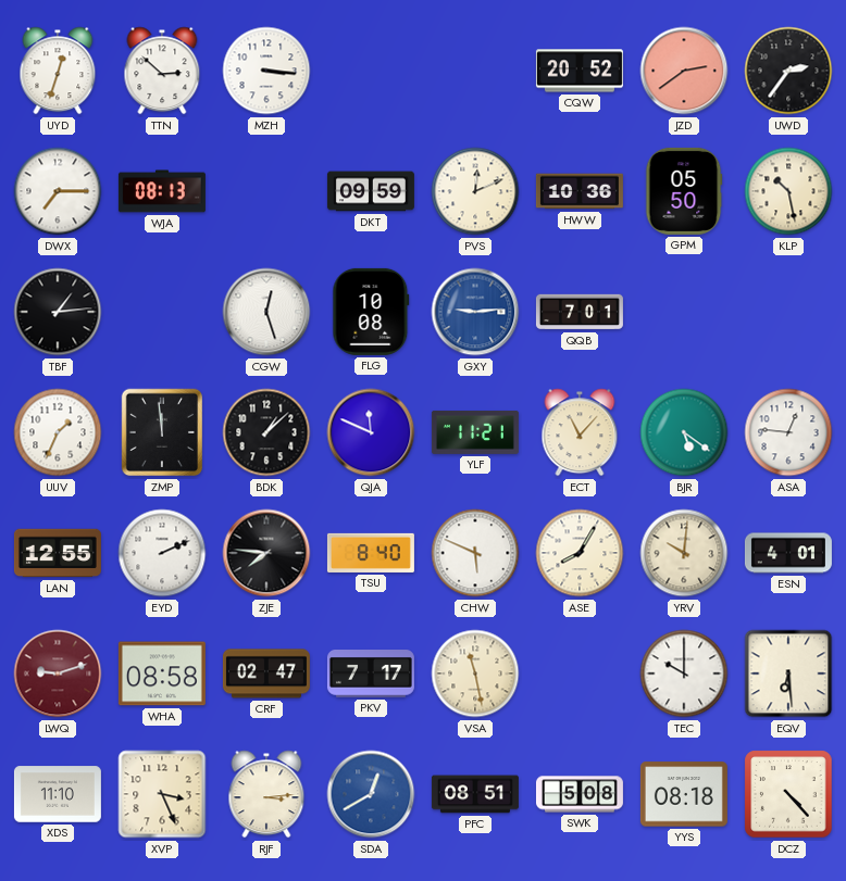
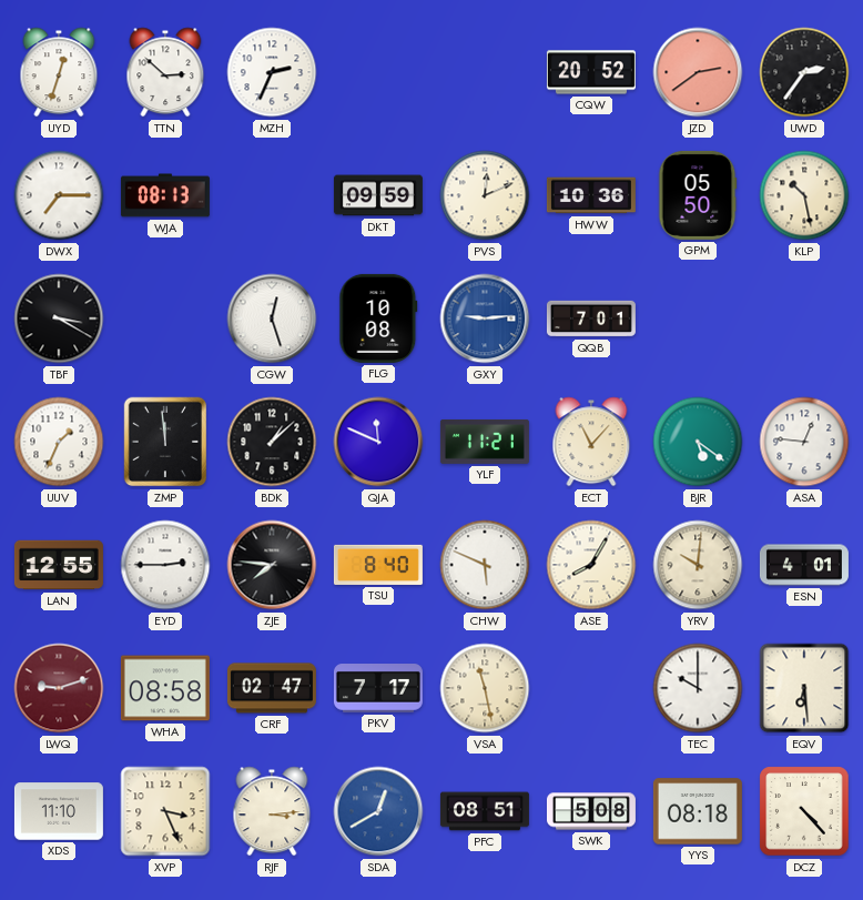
MZH: 3:16 -> 2:34
TBF: 1:14 -> 3:20
EYD: 2:11 -> 2:45
